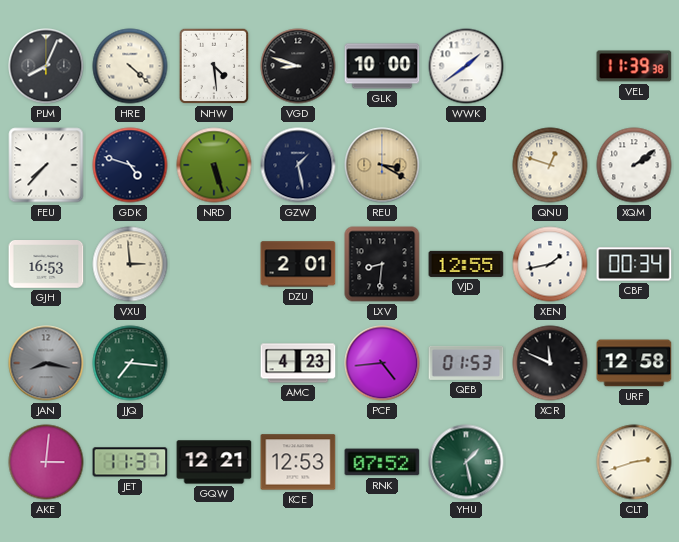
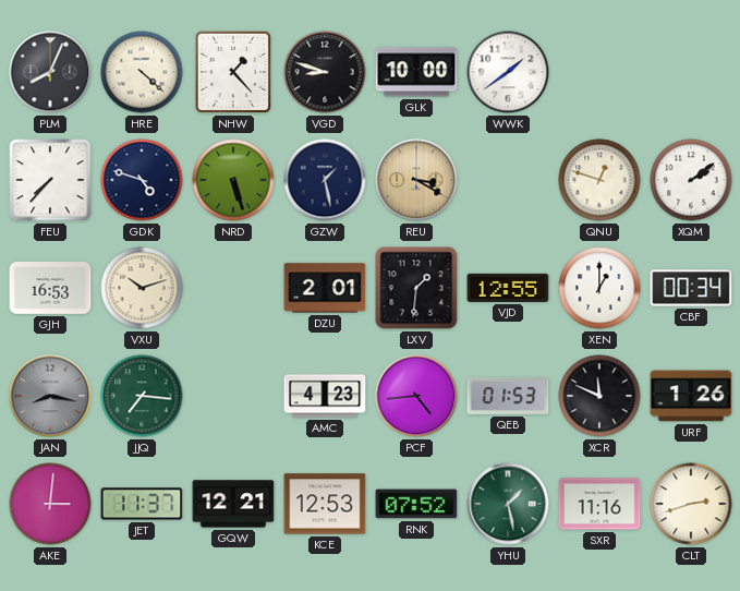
NHW: 4:29 -> 1:23
VEL: 11:39 -> none
VXU: 2:59 -> 10:12
LXV: 8:31 -> 1:31
XEN: 1:43 -> 1:00
URF: 12:58 -> 1:26
SXR: none -> 11:16
